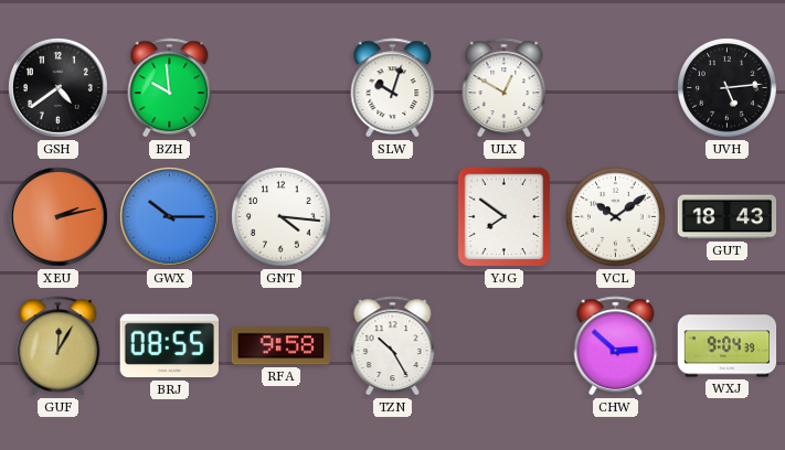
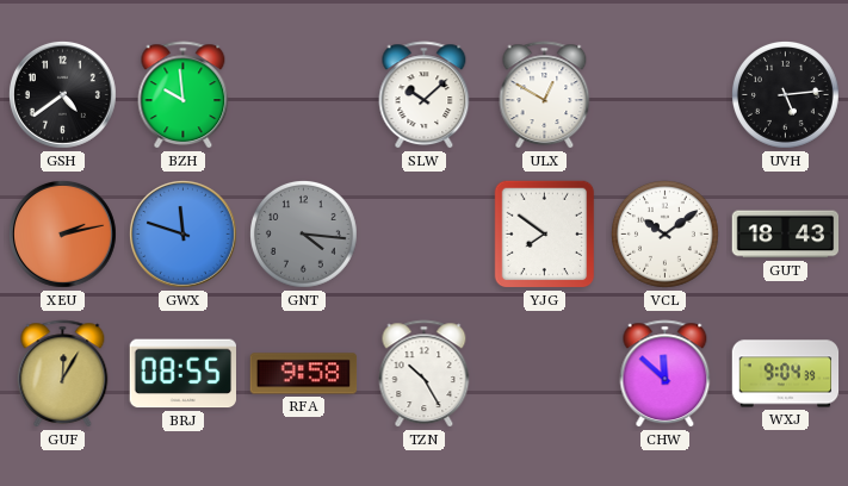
SLW: 10:03 -> 10:08
GWX: 10:15 -> 11:48
GNT dial: white -> grey
CHW: 2:52 -> 11:52
